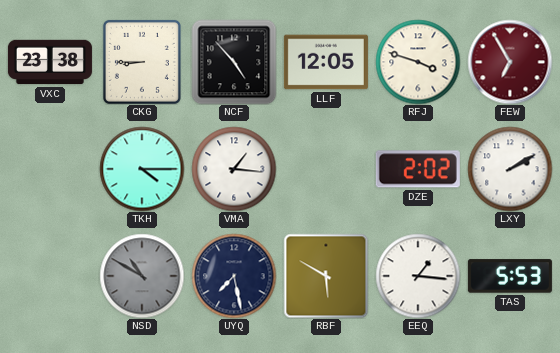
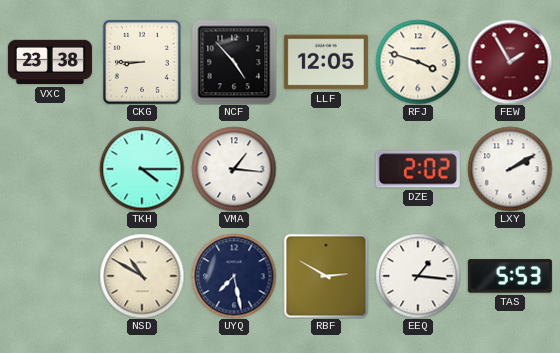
FEW: 6:55 -> 1:55
NSD dial: grey -> cream
RBF: 5:50 -> 2:50
